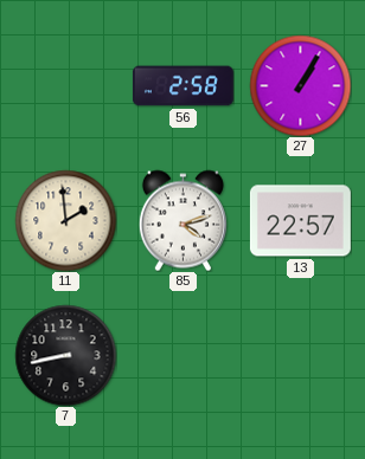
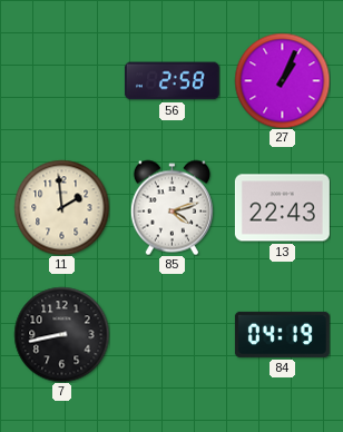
27: 1:05 -> 1:04
13: 22:57 -> 22:43
84: none -> 04:19
